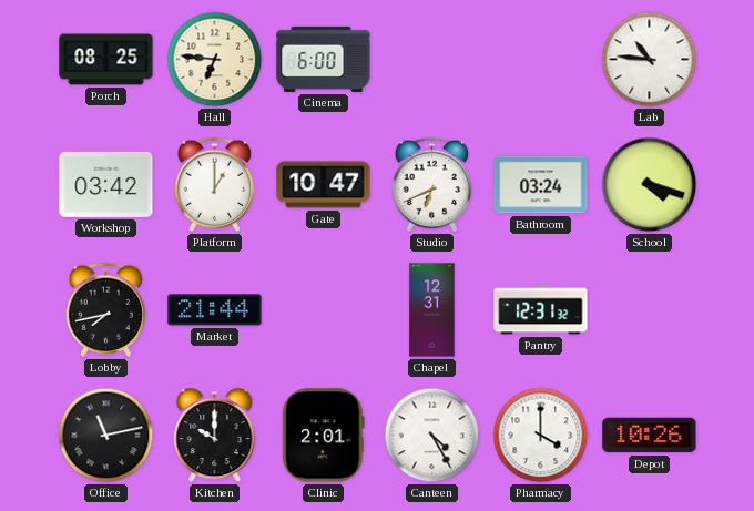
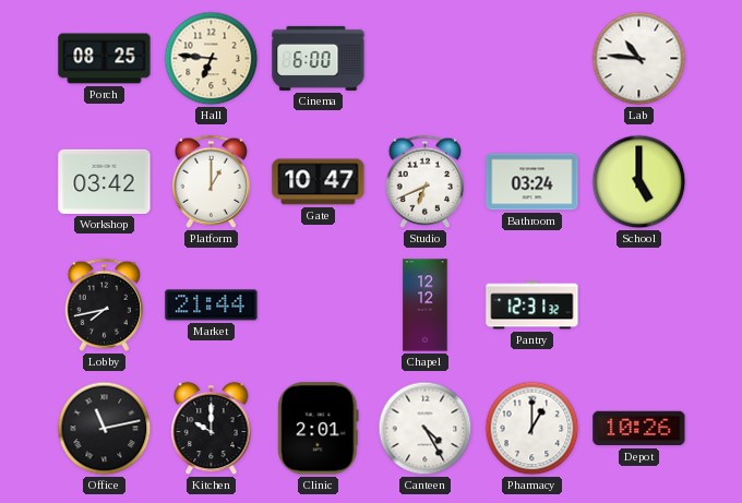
School: 4:18 -> 5:00
Chapel: 12:31 -> 12:12
Pharmacy: 4:00 -> 1:00
